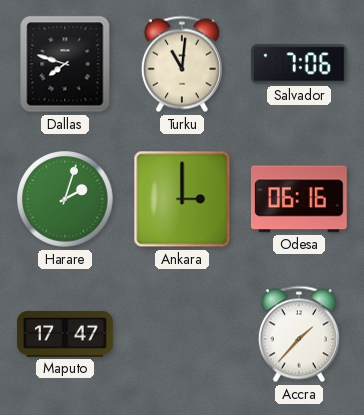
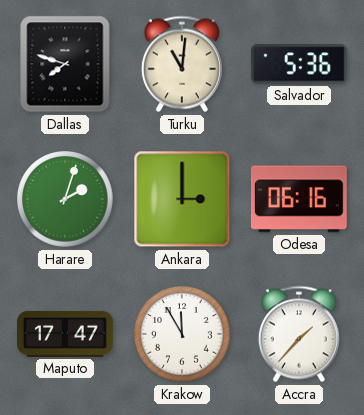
Salvador: 7:06 -> 5:36
Krakow: none -> 11:55
